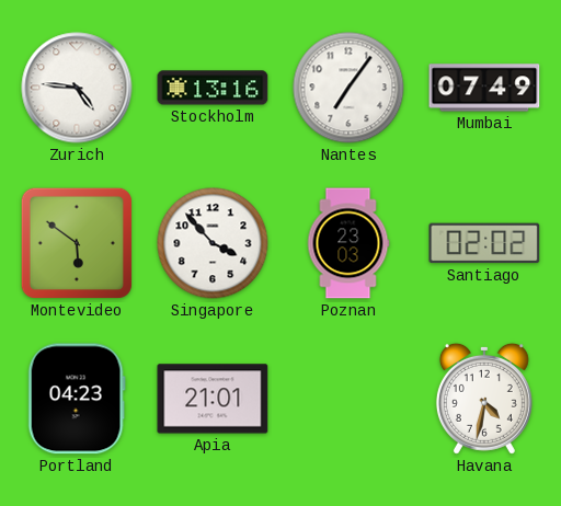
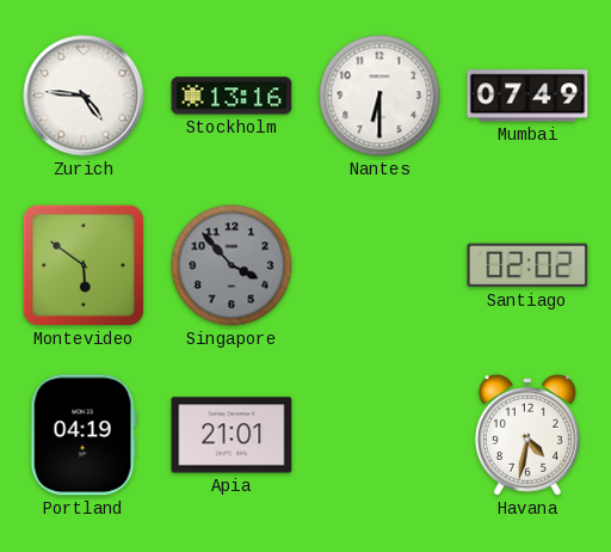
Nantes: 7:06 -> 6:30
Singapore dial: white -> grey
Poznan: 23:03 -> none
Portland: 04:23 -> 04:19
